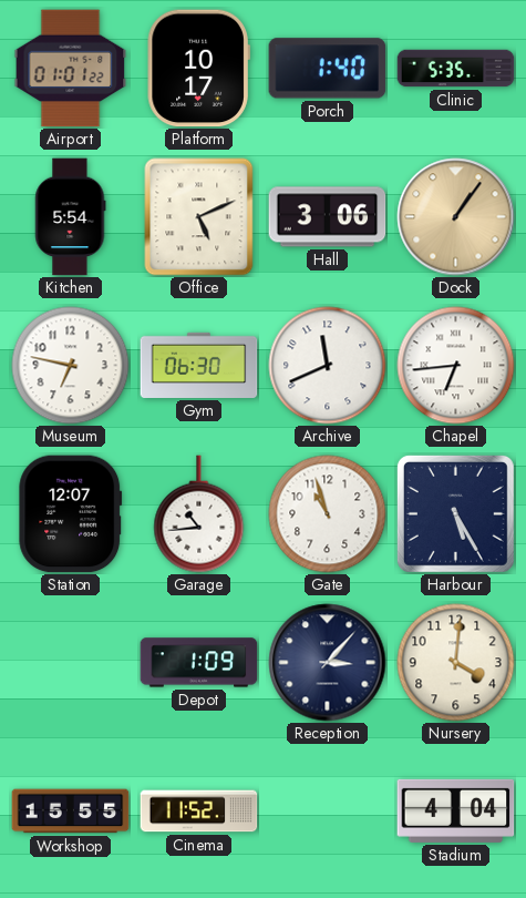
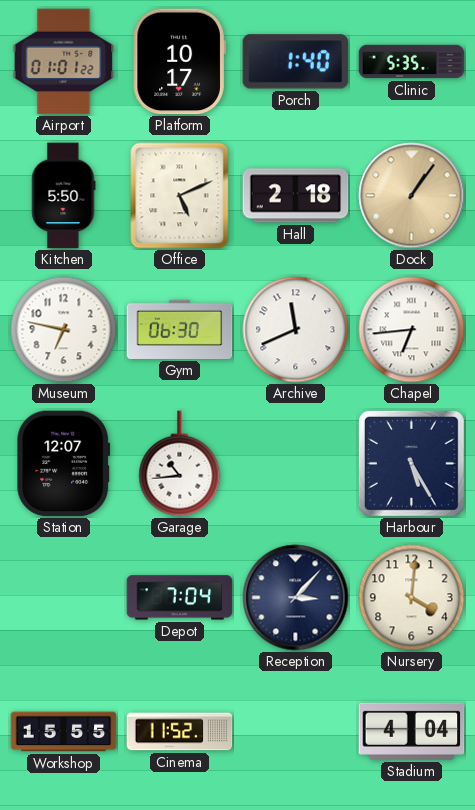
Kitchen: 5:54 -> 5:50
Hall: 3:06 -> 2:18
Gate: 10:57 -> none
Depot: 1:09 -> 7:04
